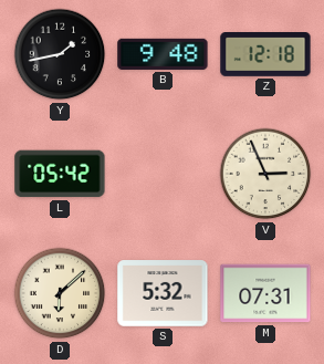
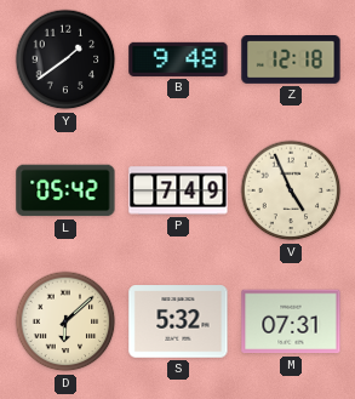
Y: 1:43 -> 1:39
P: none -> 7:49
V: 2:56 -> 4:56
